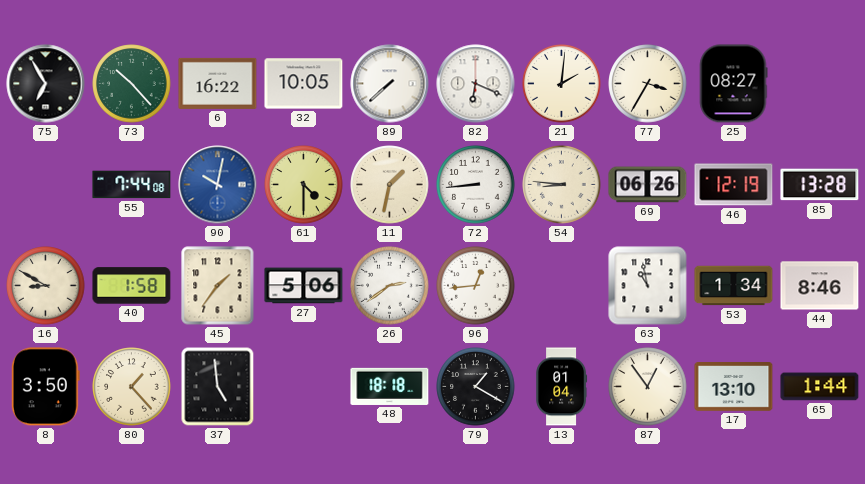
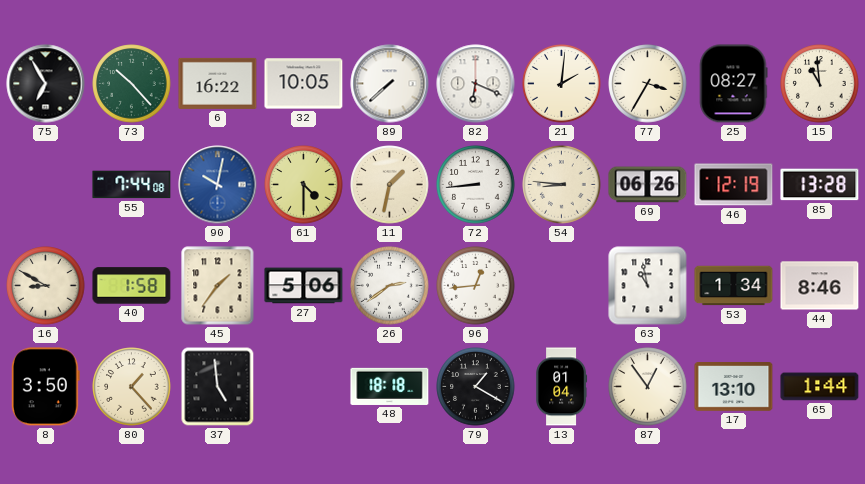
15: none -> 10:59
